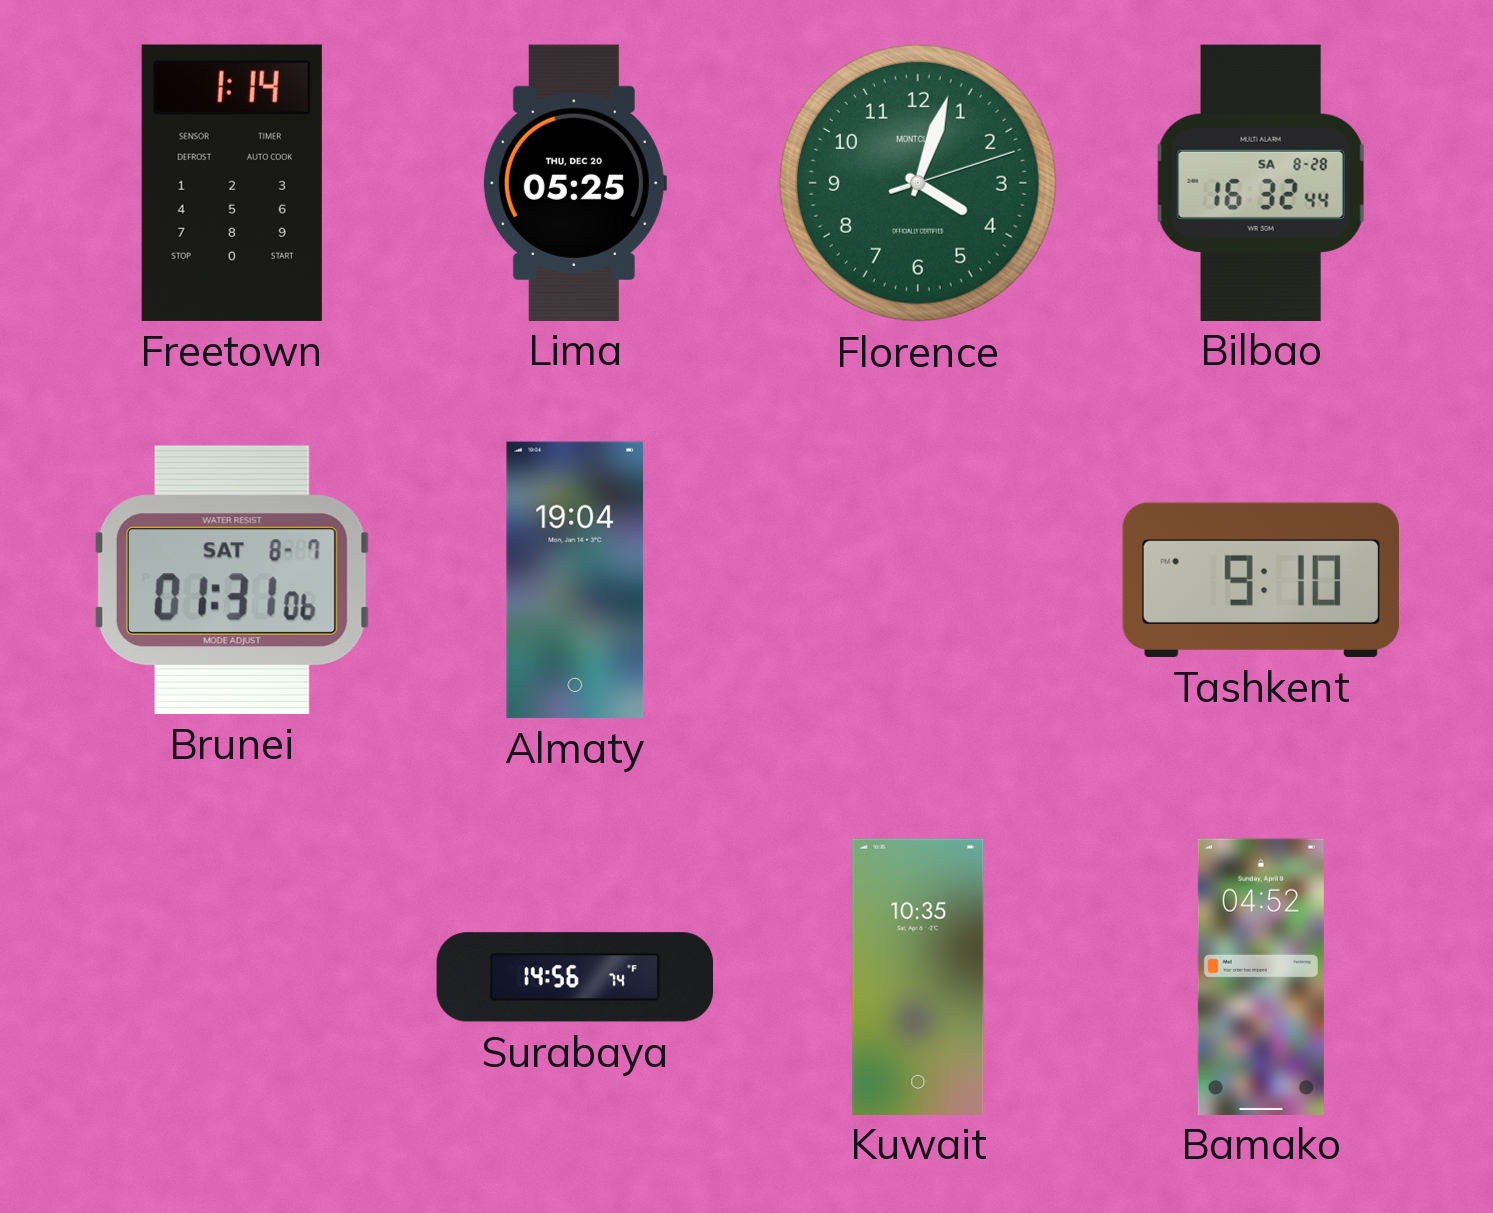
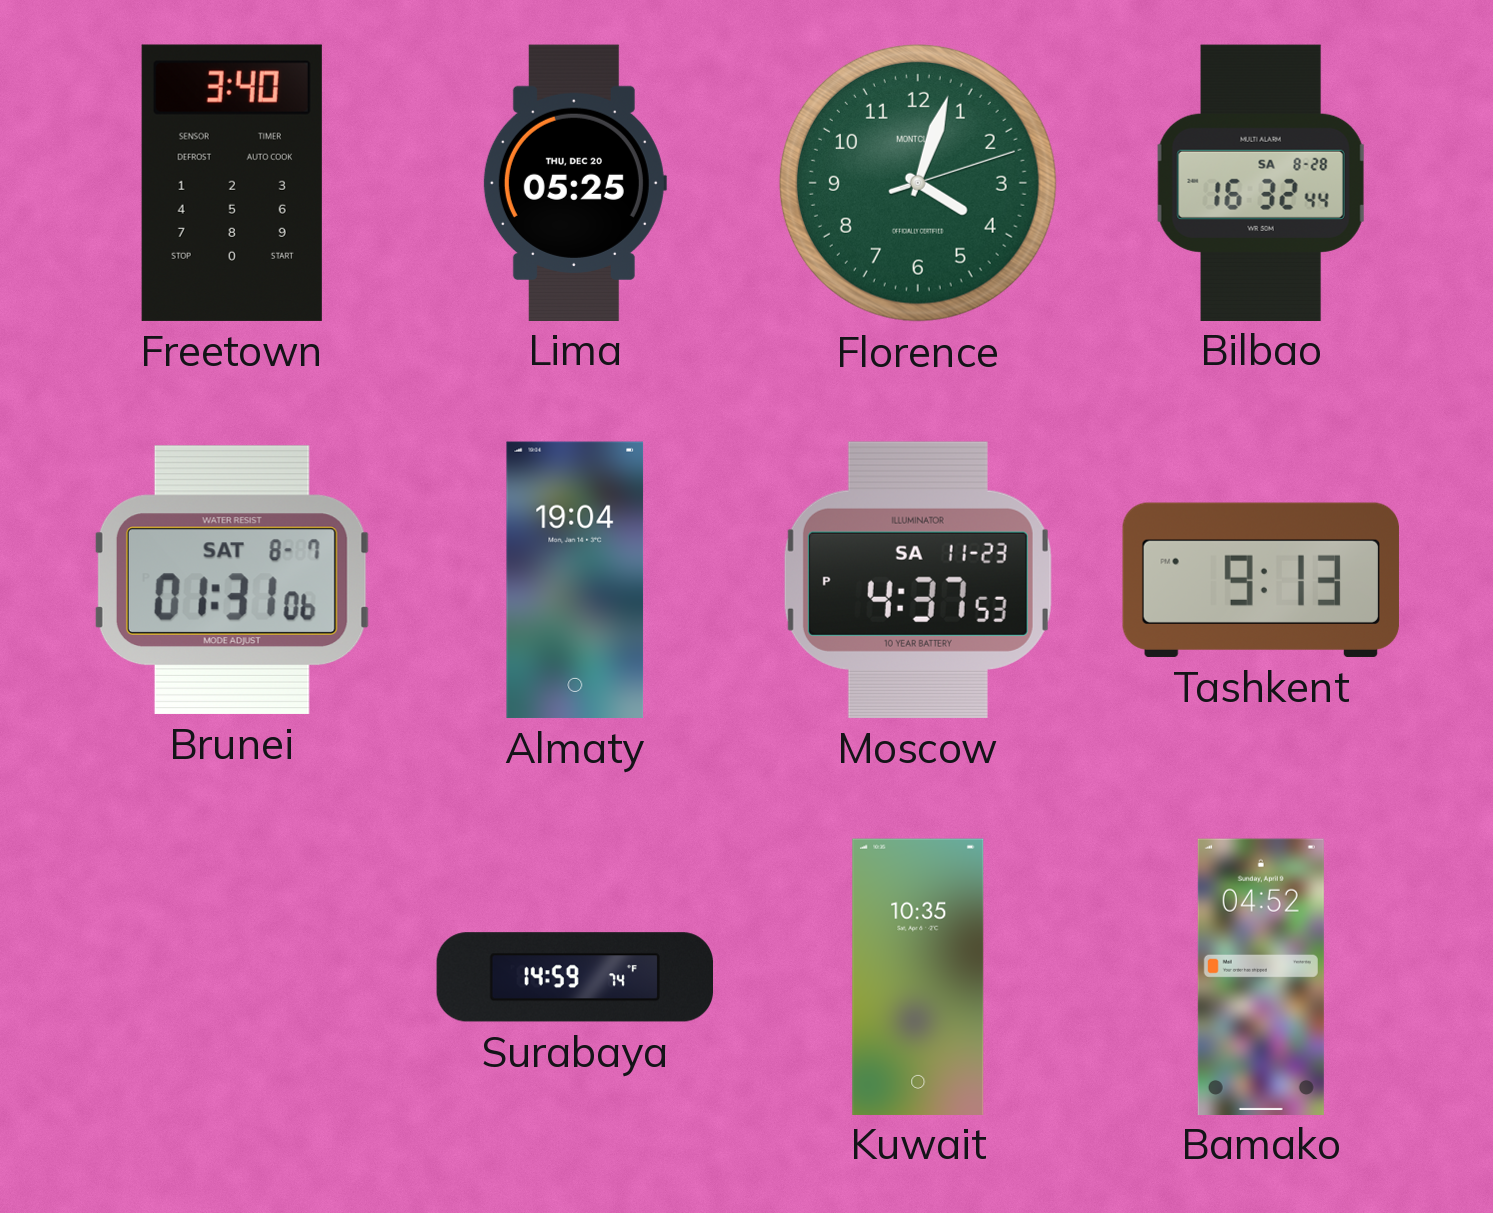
Freetown: 1:14 -> 3:40
Moscow: none -> 4:37
Tashkent: 9:10 -> 9:13
Surabaya: 14:56 -> 14:59
